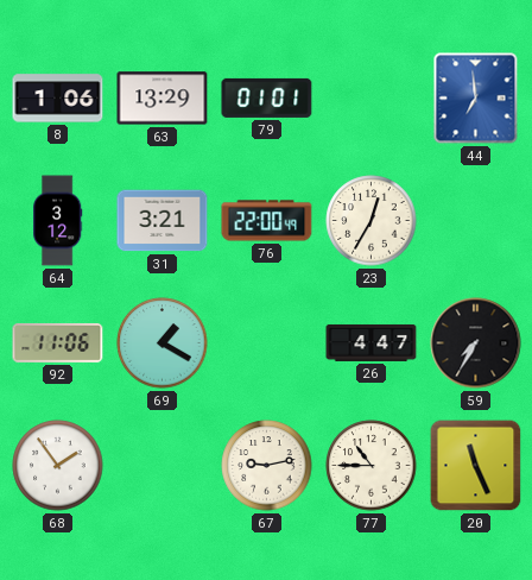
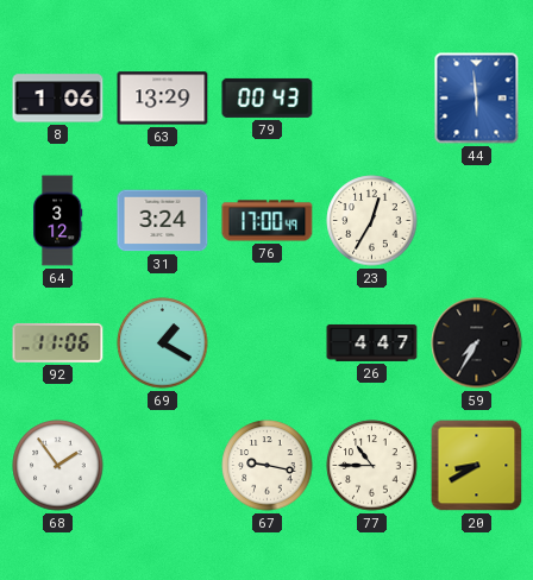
79: 01:01 -> 00:43
44: 6:59 -> 5:59
31: 3:21 -> 3:24
76: 22:00 -> 17:00
67: 9:13 -> 9:17
20: 11:26 -> 8:40
